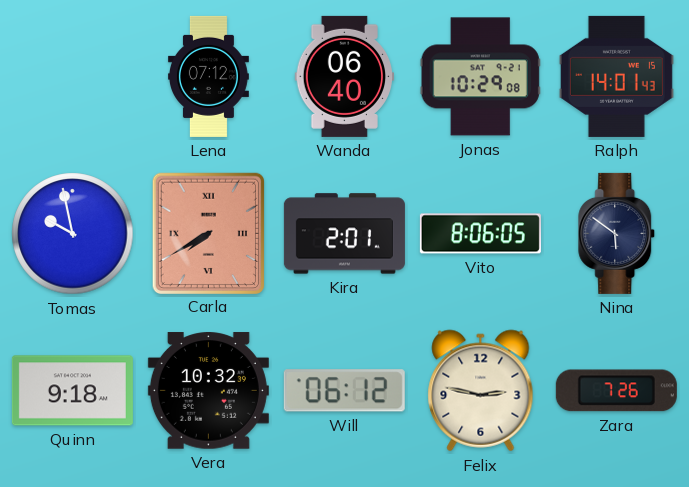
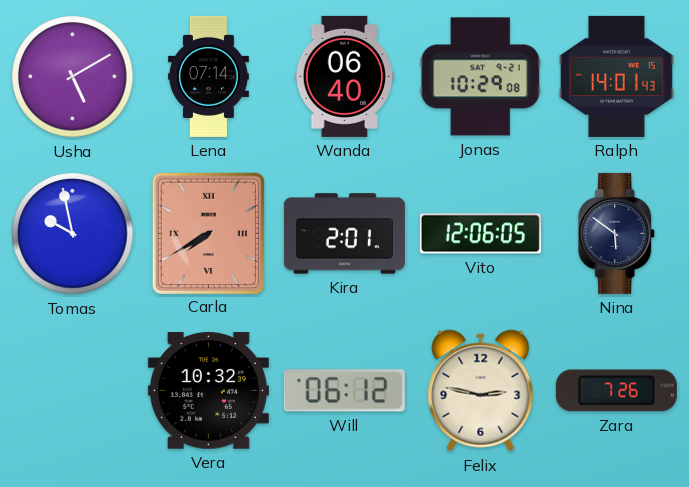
Usha: none -> 5:10
Lena: 07:12 -> 07:14
Vito: 8:06 -> 12:06
Quinn: 9:18 -> none
